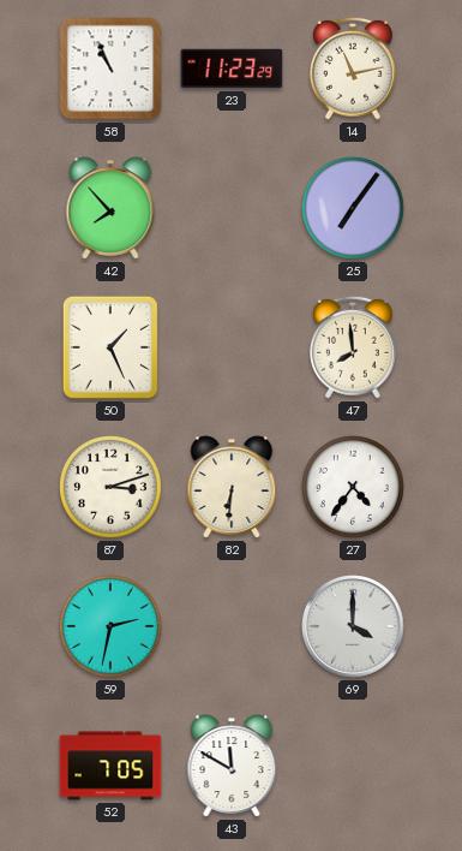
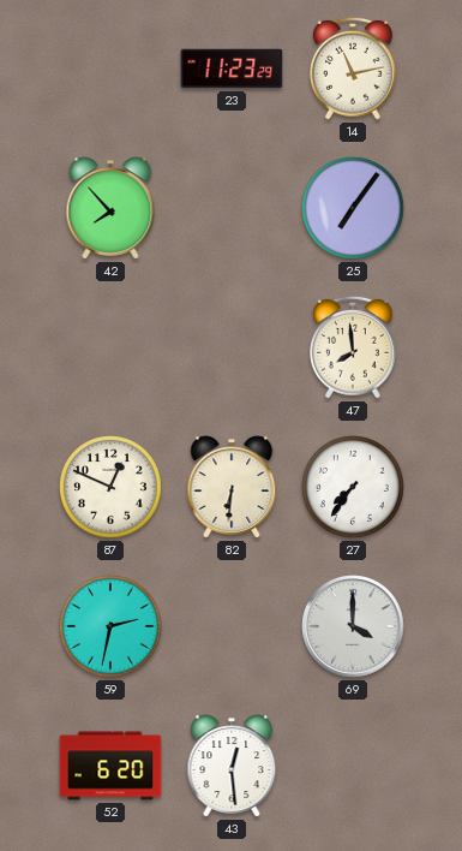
58: 10:56 -> none
50: 1:26 -> none
87: 3:12 -> 12:49
27: 4:36 -> 7:36
52: 7:05 -> 6:20
43: 11:50 -> 12:29
